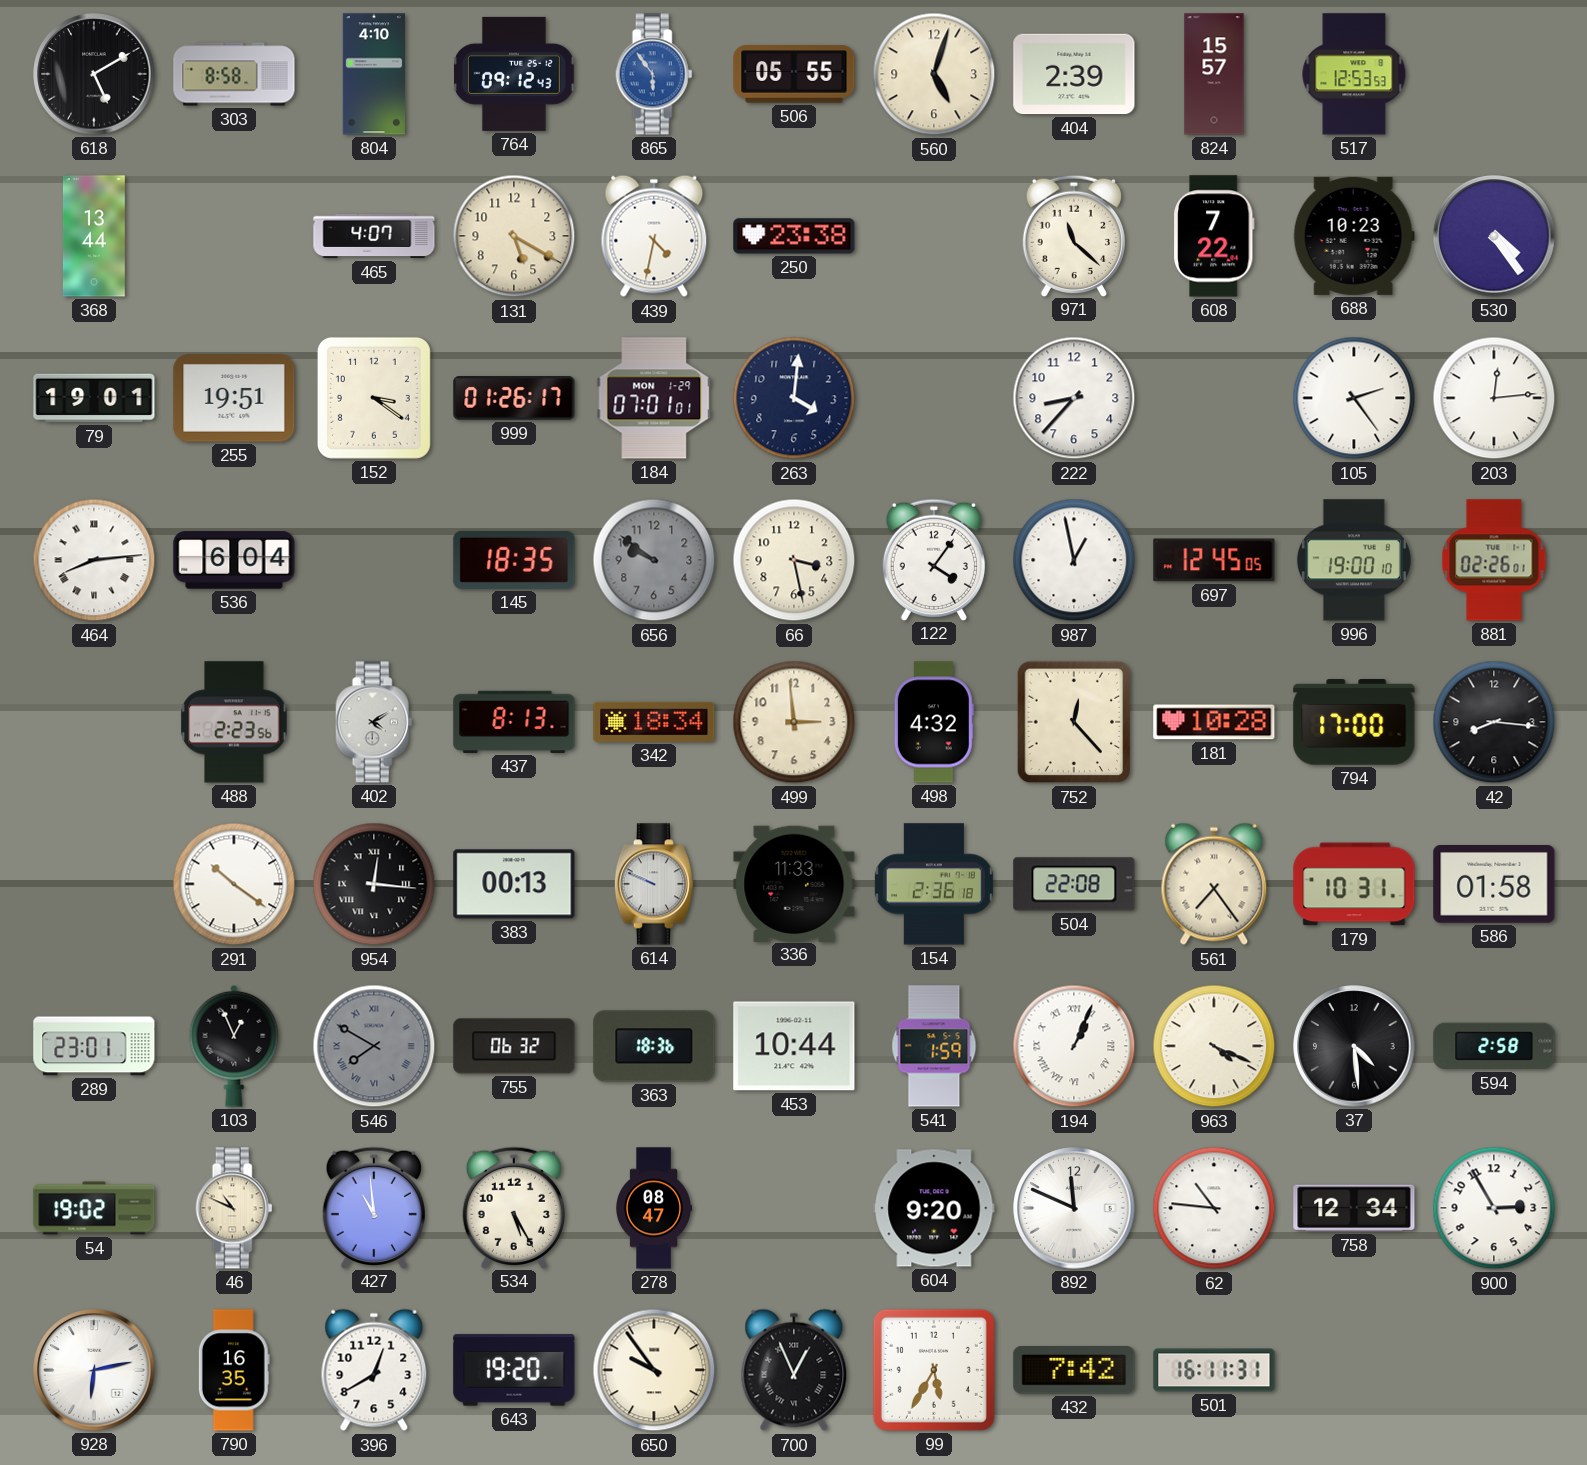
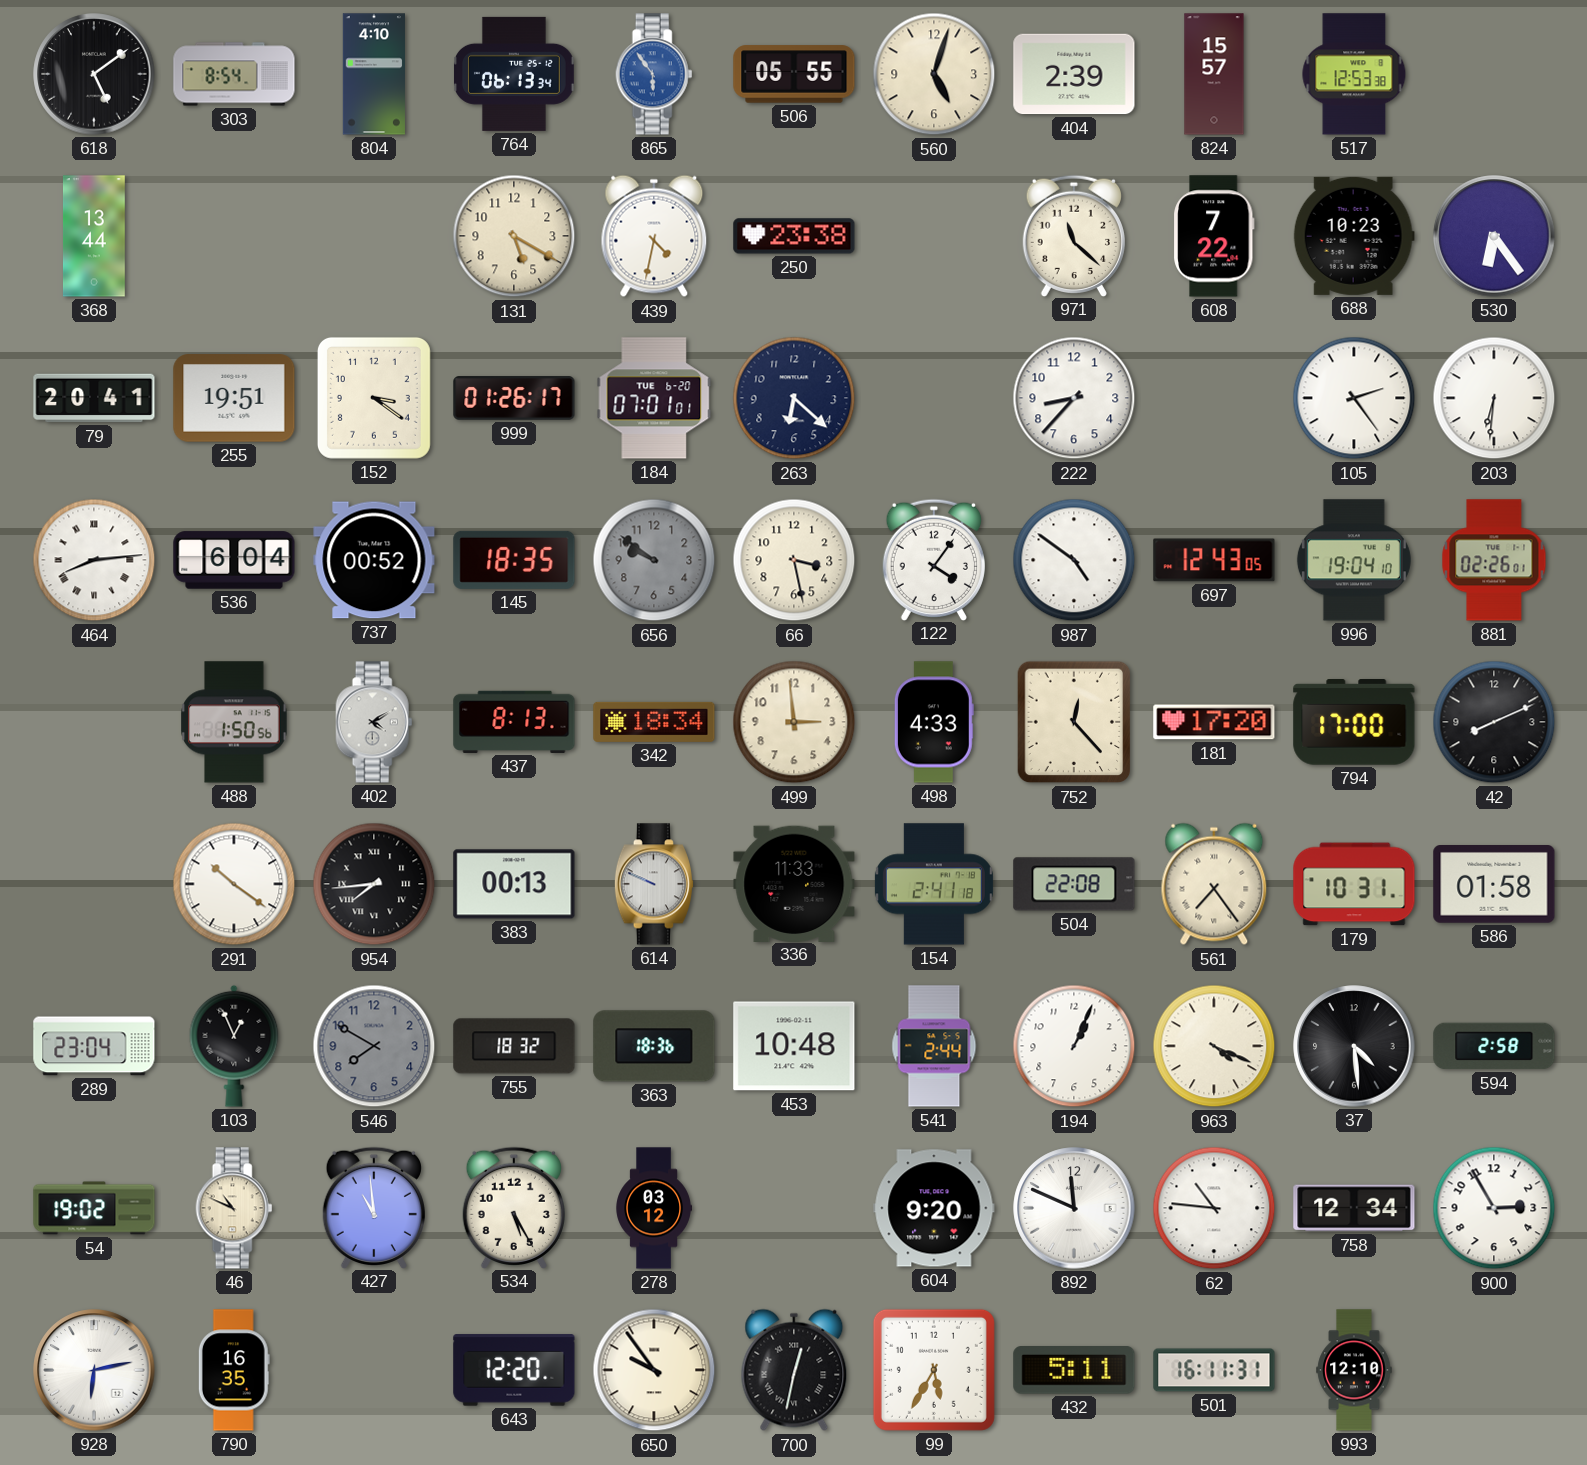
618: 5:10 -> 5:09
303: 8:58 -> 8:54
764: 09:12 -> 06:13
517: 12:53:53 -> 12:53:38
465: 4:07 -> none
530: 4:24 -> 6:24
79: 19:01 -> 20:41
184 date: MON 1-29 -> TUE 6-20
263: 4:01 -> 6:22
203: 12:14 -> 6:31
737: none -> 00:52
987: 12:58 -> 4:51
697: 12:45 -> 12:43
996: 19:00 -> 19:04
488: 2:23 -> 1:50
498: 4:32 -> 4:33
181: 10:28 -> 17:20
42: 8:16 -> 8:11
954: 12:16 -> 7:44
154: 2:36 -> 2:41
289: 23:01 -> 23:04
546 numerals: Roman -> Arabic
755: 06:32 -> 18:32
453: 10:44 -> 10:48
541: 1:59 -> 2:44
194 numerals: Roman -> Arabic
278: 08:47 -> 03:12
396: 12:40 -> none
643: 19:20 -> 12:20
700: 12:56 -> 12:32
432: 7:42 -> 5:11
993: none -> 12:10
